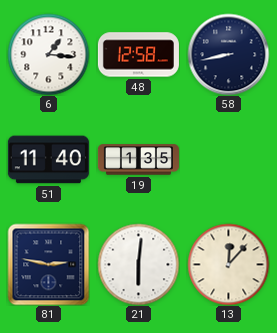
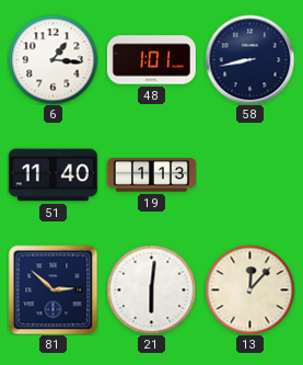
48: 12:58 -> 1:01
19: 1:35 -> 1:13
81: 2:47 -> 2:52
